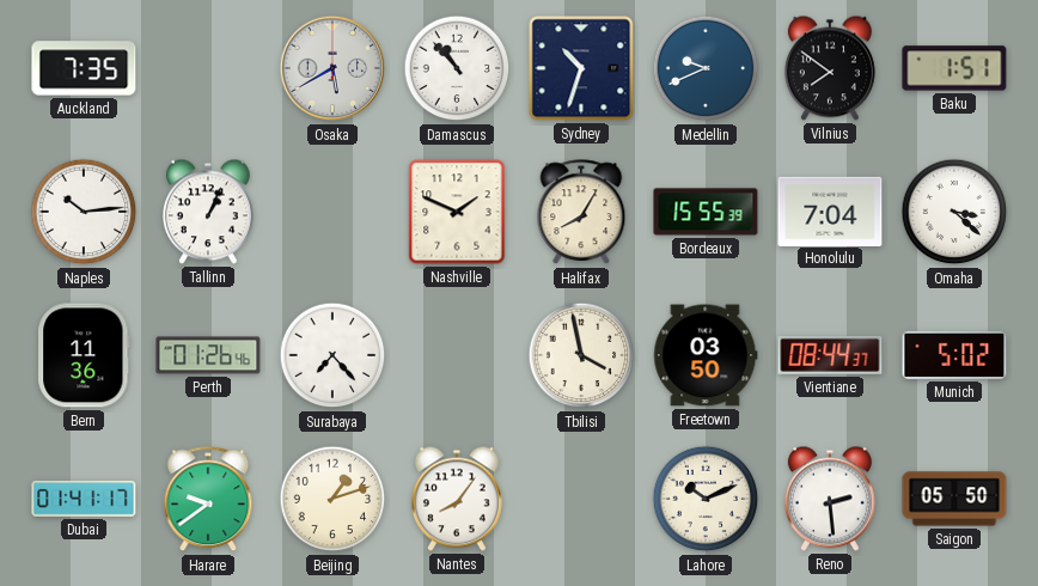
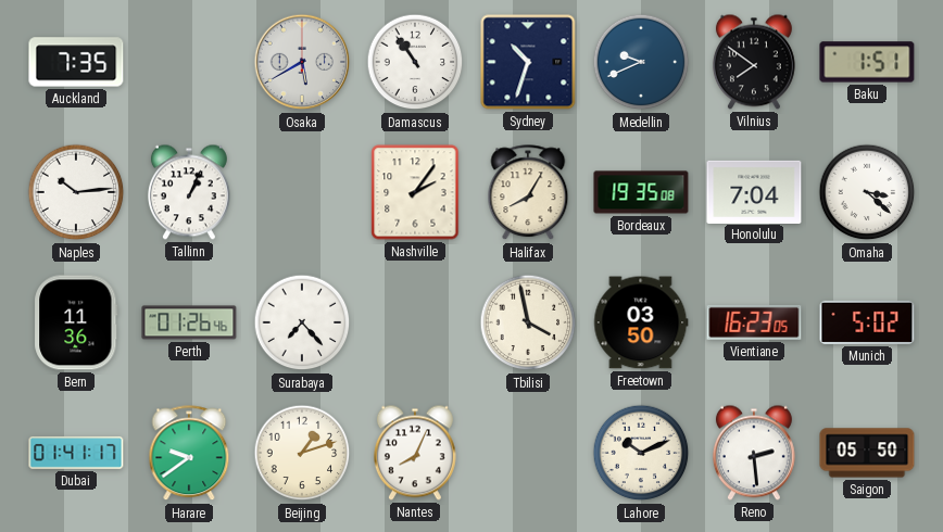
Damascus: 10:53 -> 10:54
Nashville: 1:49 -> 2:06
Bordeaux: 15:55 -> 19:35
Vientiane: 08:44 -> 16:23
Nantes: 8:06 -> 8:04
